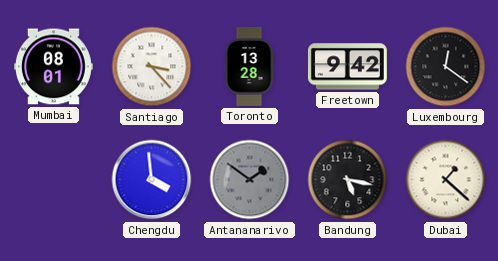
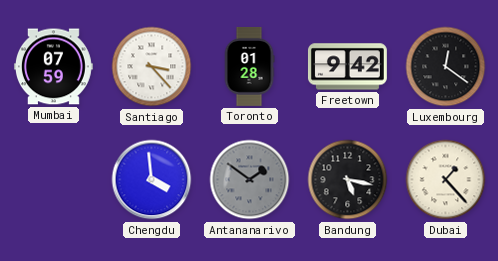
Mumbai: 08:01 -> 07:59
Toronto: 13:28 -> 01:28
Dubai: 1:22 -> 1:23
